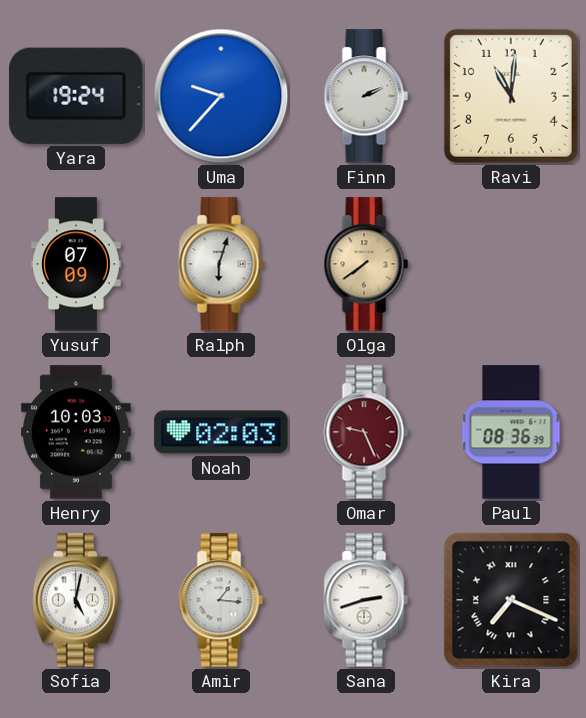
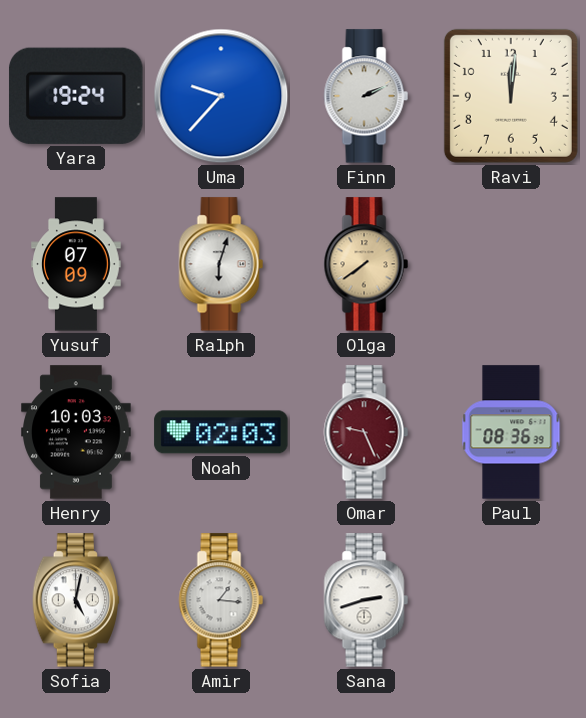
Ravi: 11:01 -> 12:01
Kira: 7:19 -> none
